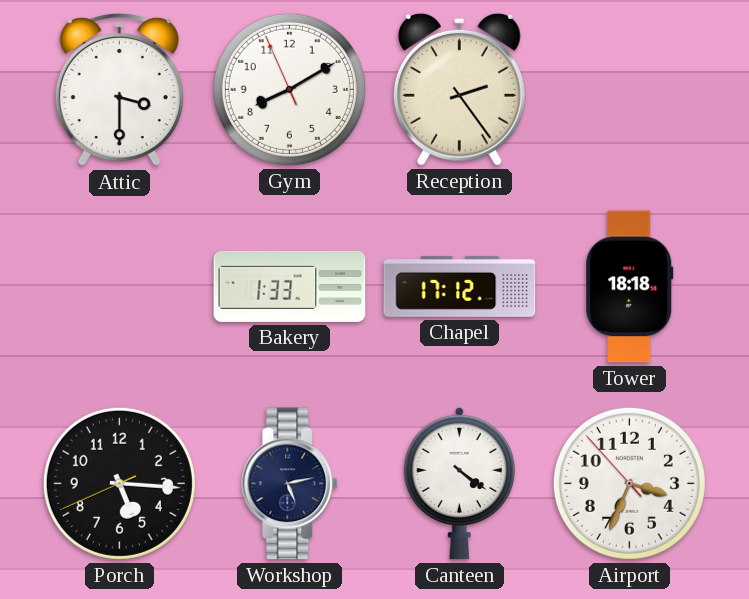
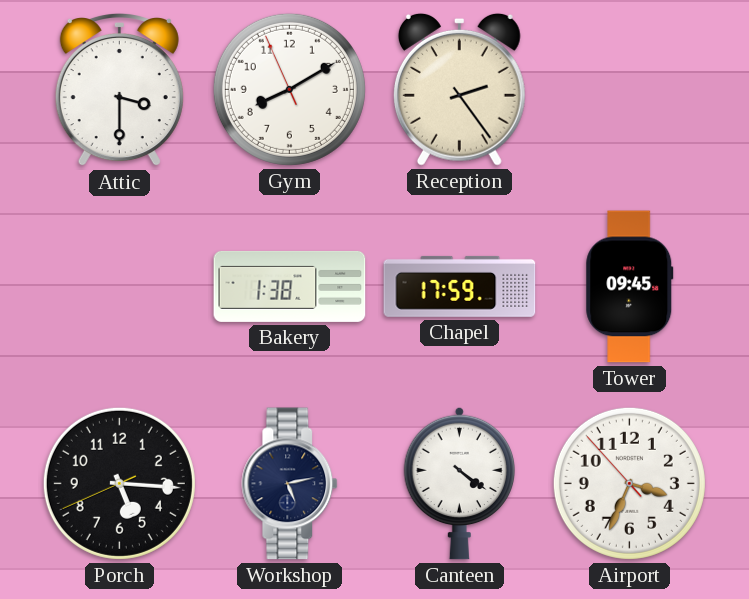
Bakery: 1:33 -> 1:38
Chapel: 17:12 -> 17:59
Tower: 18:18 -> 09:45
